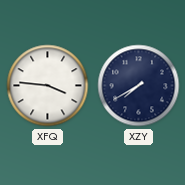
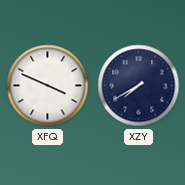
XFQ: 3:46 -> 3:49
